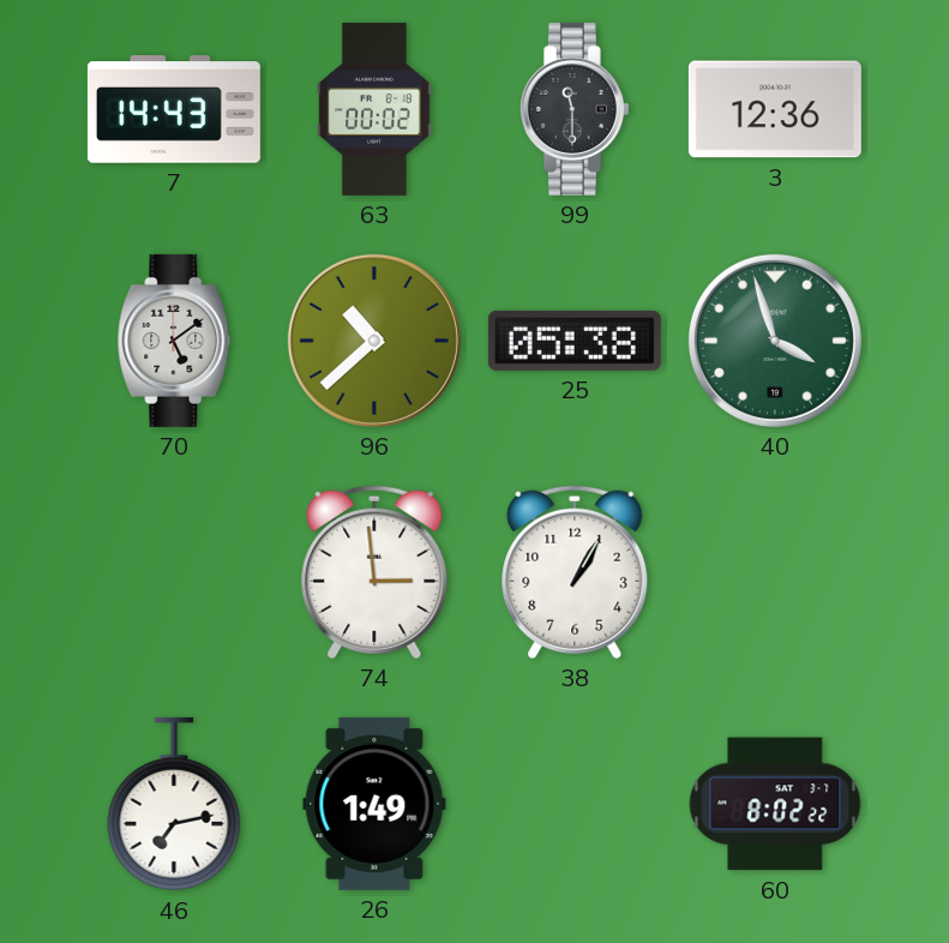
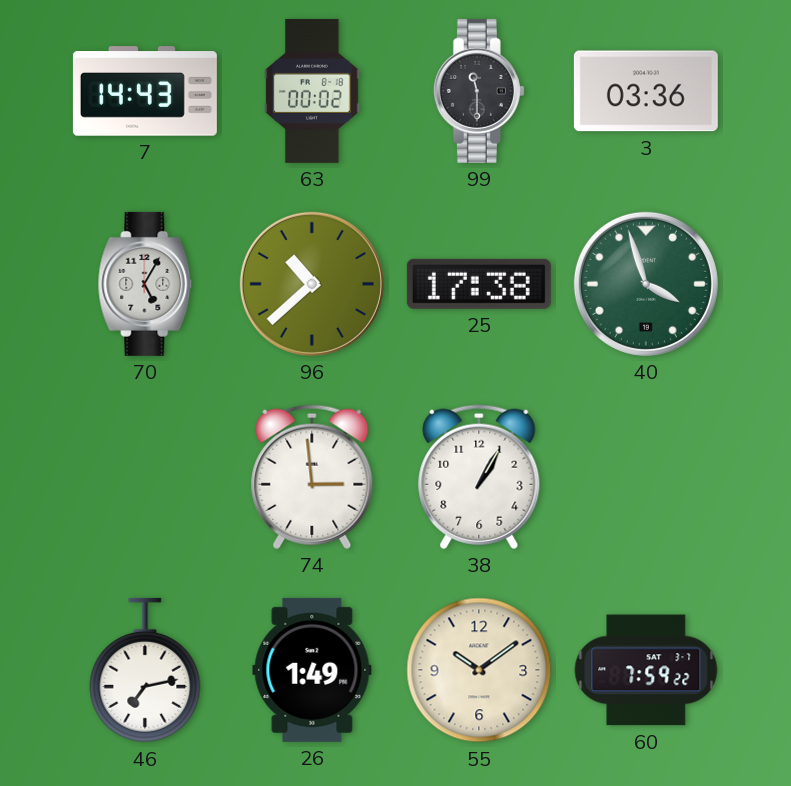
3: 12:36 -> 03:36
70: 5:09 -> 5:05
25: 05:38 -> 17:38
55: none -> 10:09
60: 8:02 -> 7:59
